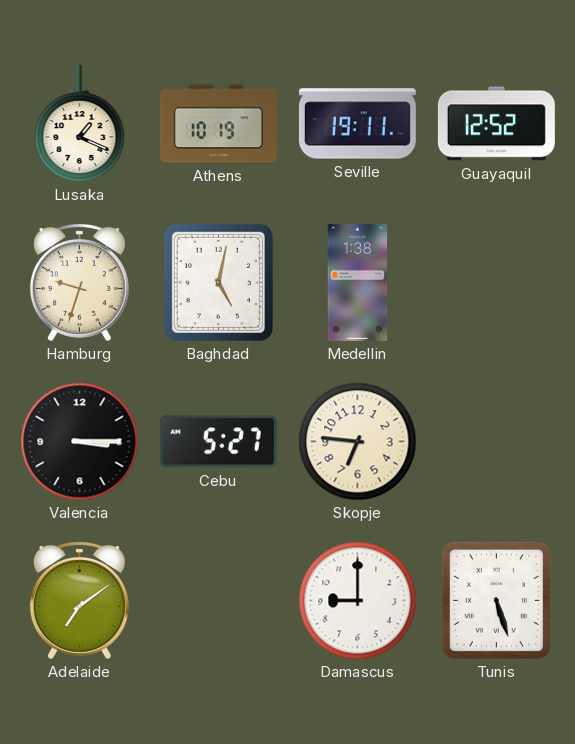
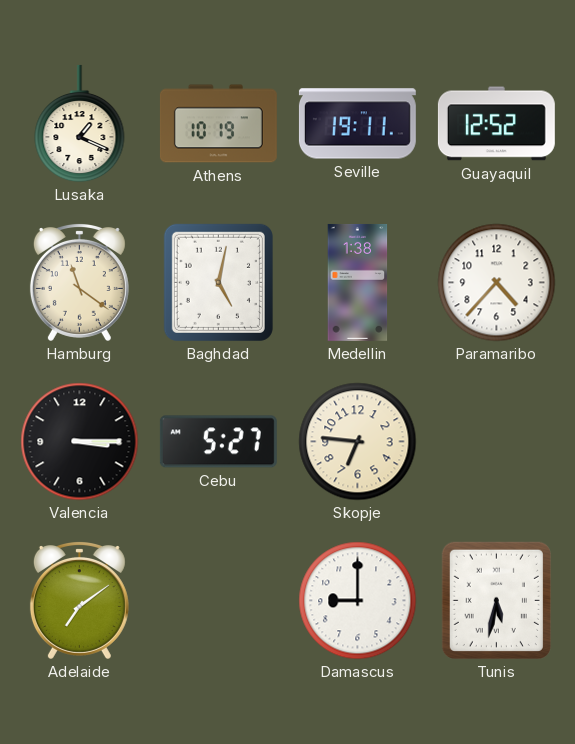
Hamburg: 9:33 -> 11:21
Paramaribo: none -> 4:37
Tunis: 5:27 -> 5:32
